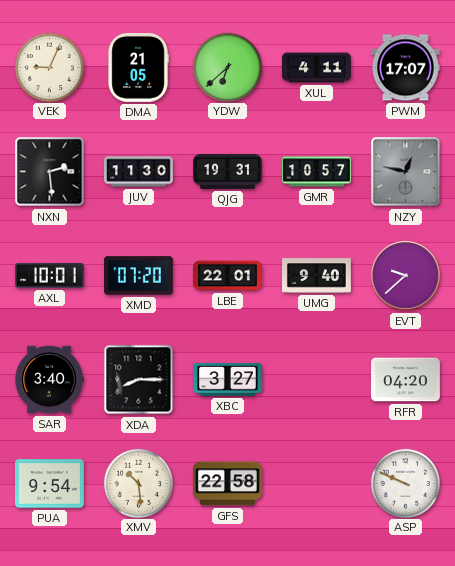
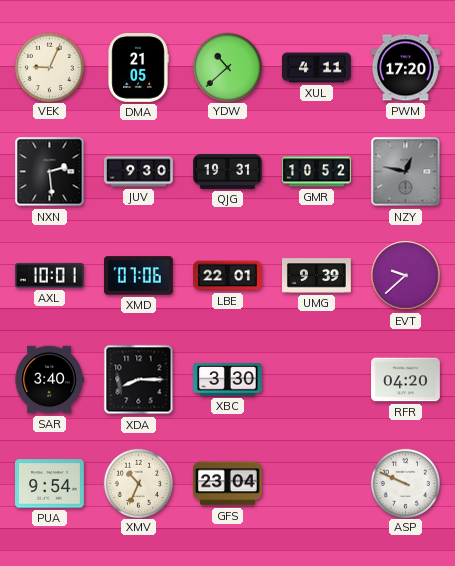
YDW: 6:38 -> 10:38
PWM: 17:07 -> 17:20
JUV: 11:30 -> 9:30
GMR: 10:57 -> 10:52
XMD: 07:20 -> 07:06
UMG: 9:40 -> 9:39
XBC: 3:27 -> 3:30
XMV: 10:29 -> 10:34
GFS: 22:58 -> 23:04
